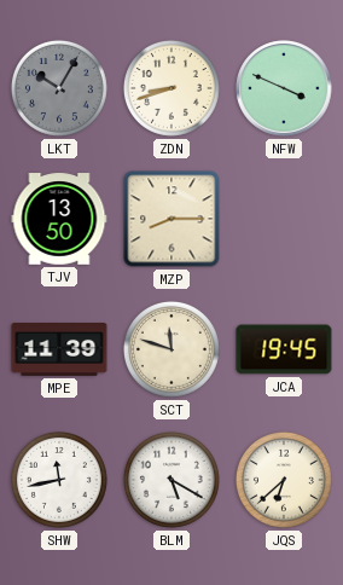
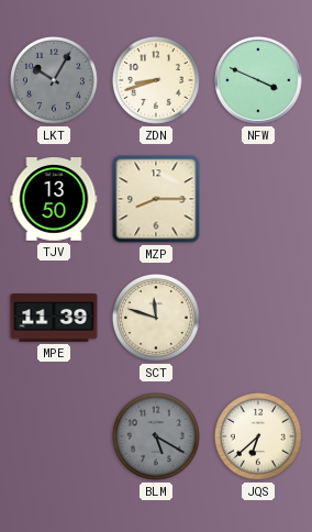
JCA: 19:45 -> none
SHW: 11:43 -> none
BLM dial: white -> grey
